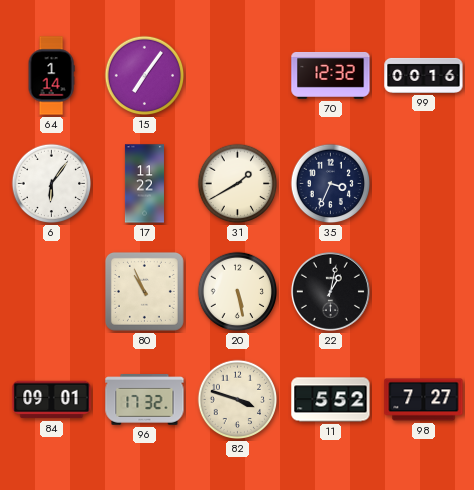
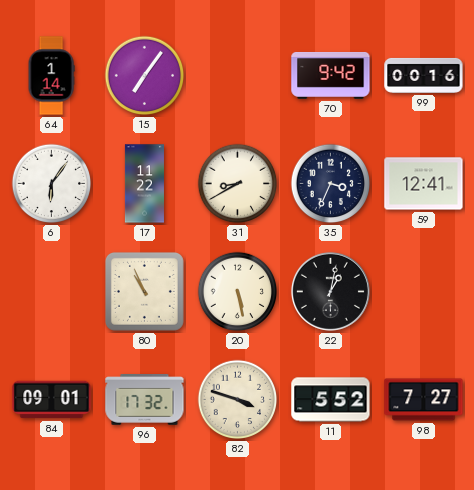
70: 12:32 -> 9:42
31: 1:40 -> 8:40
59: none -> 12:41
